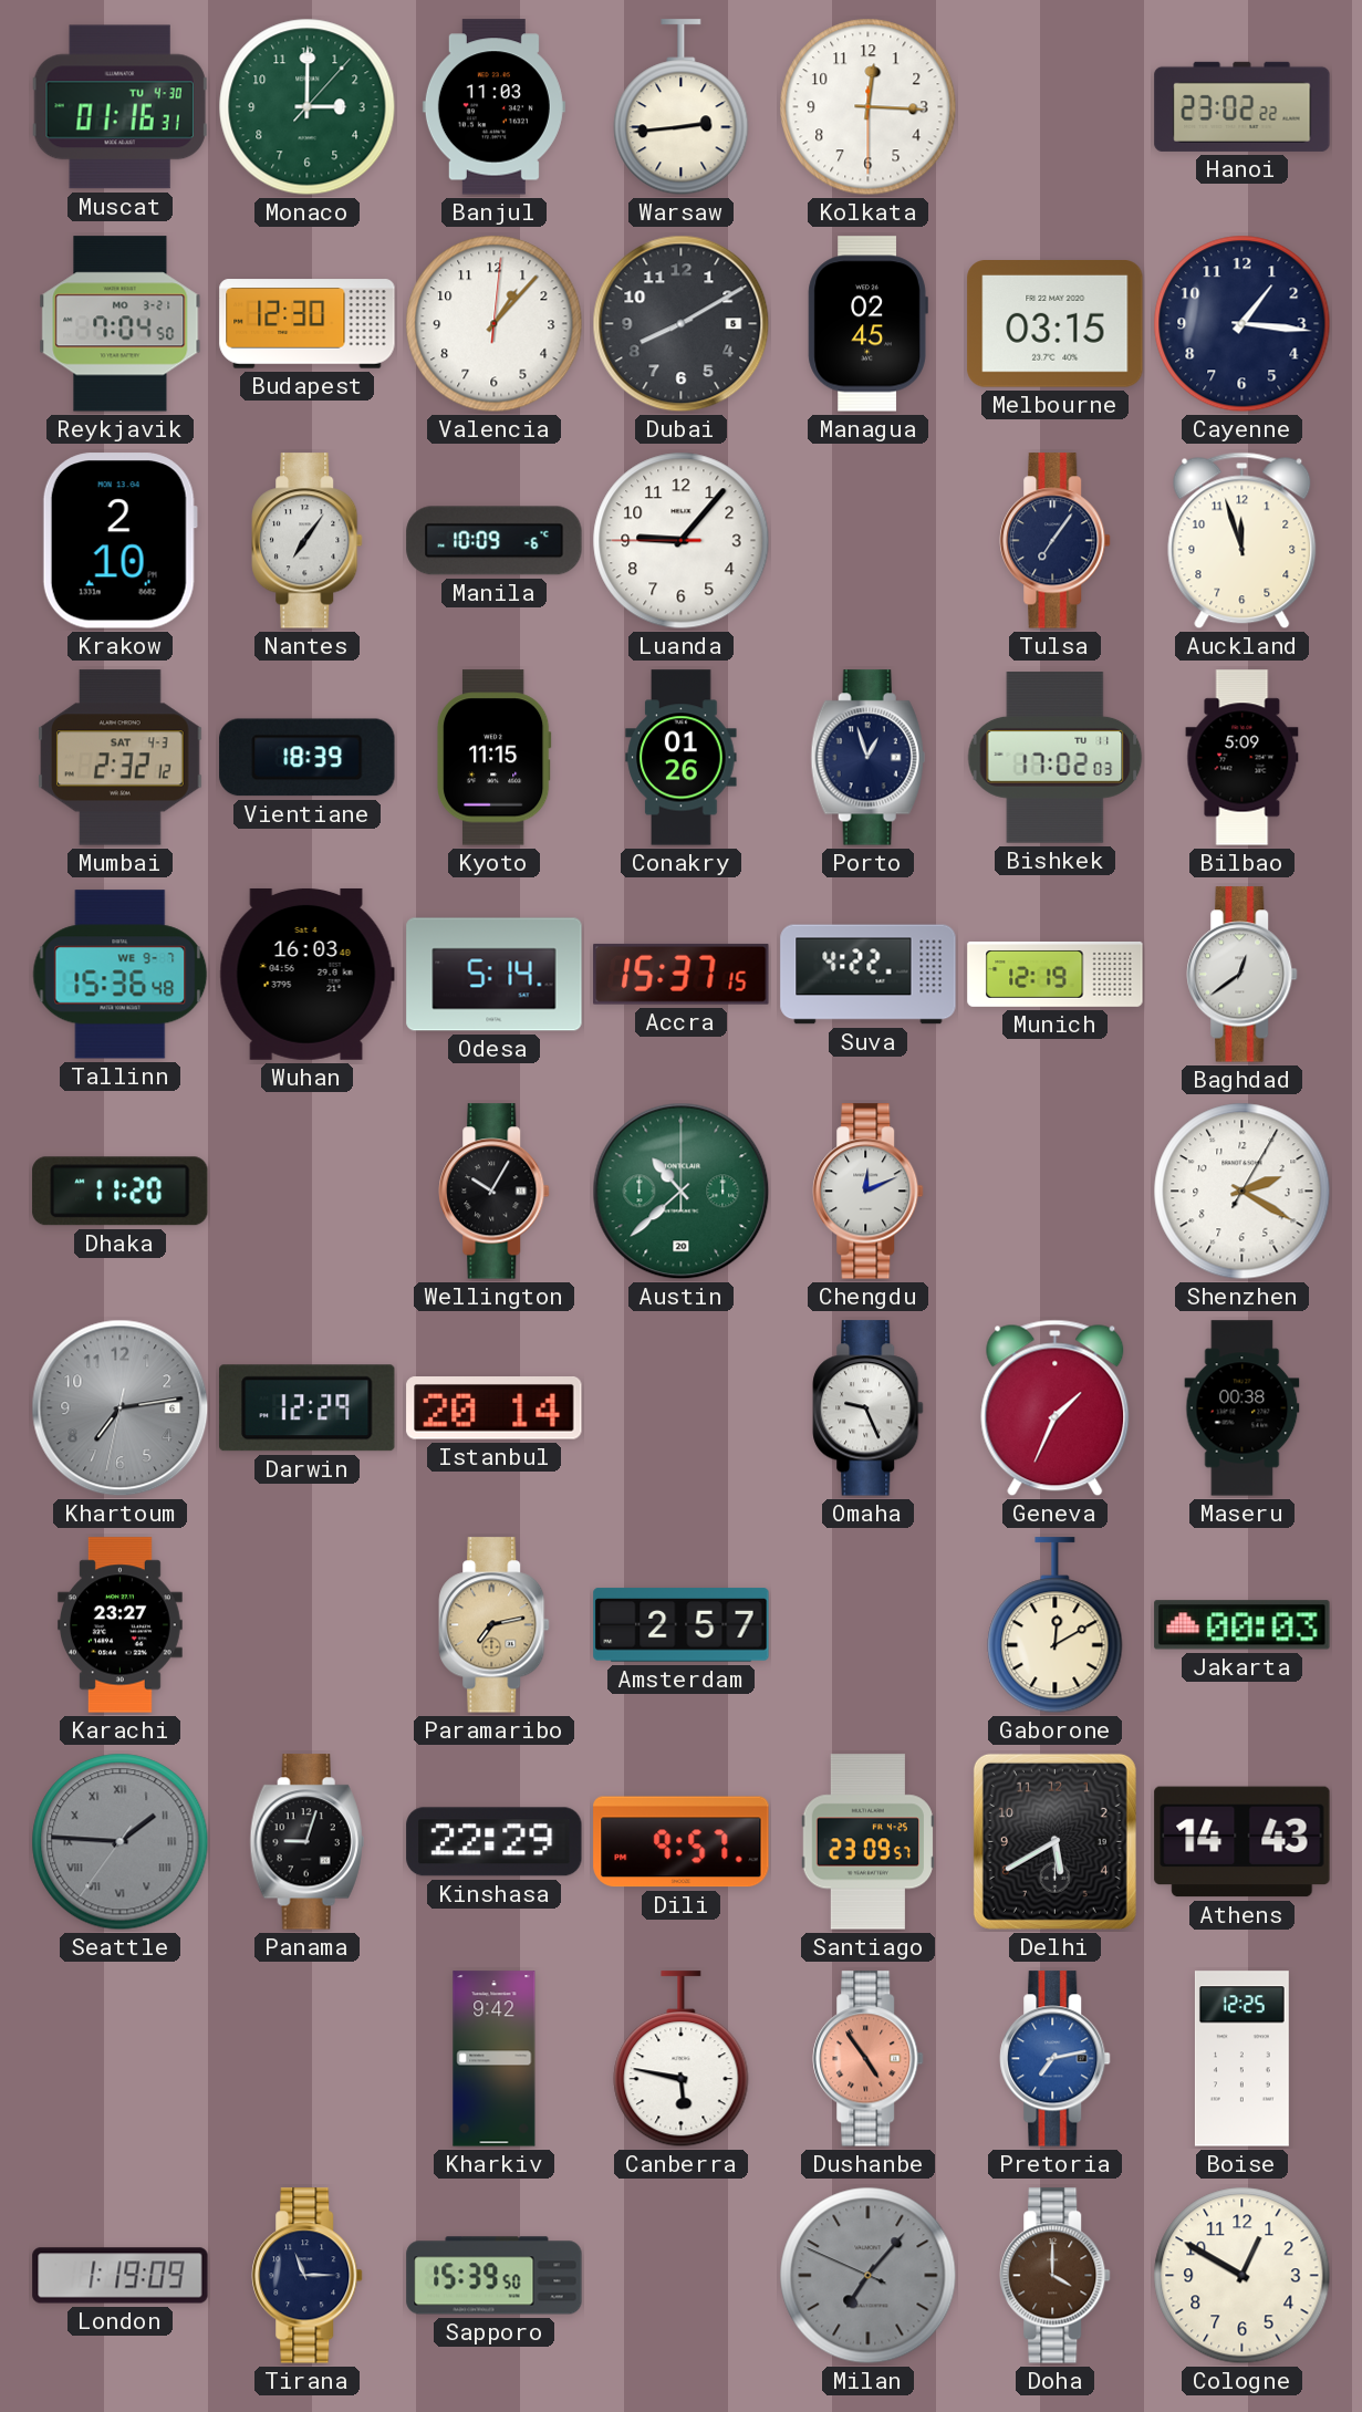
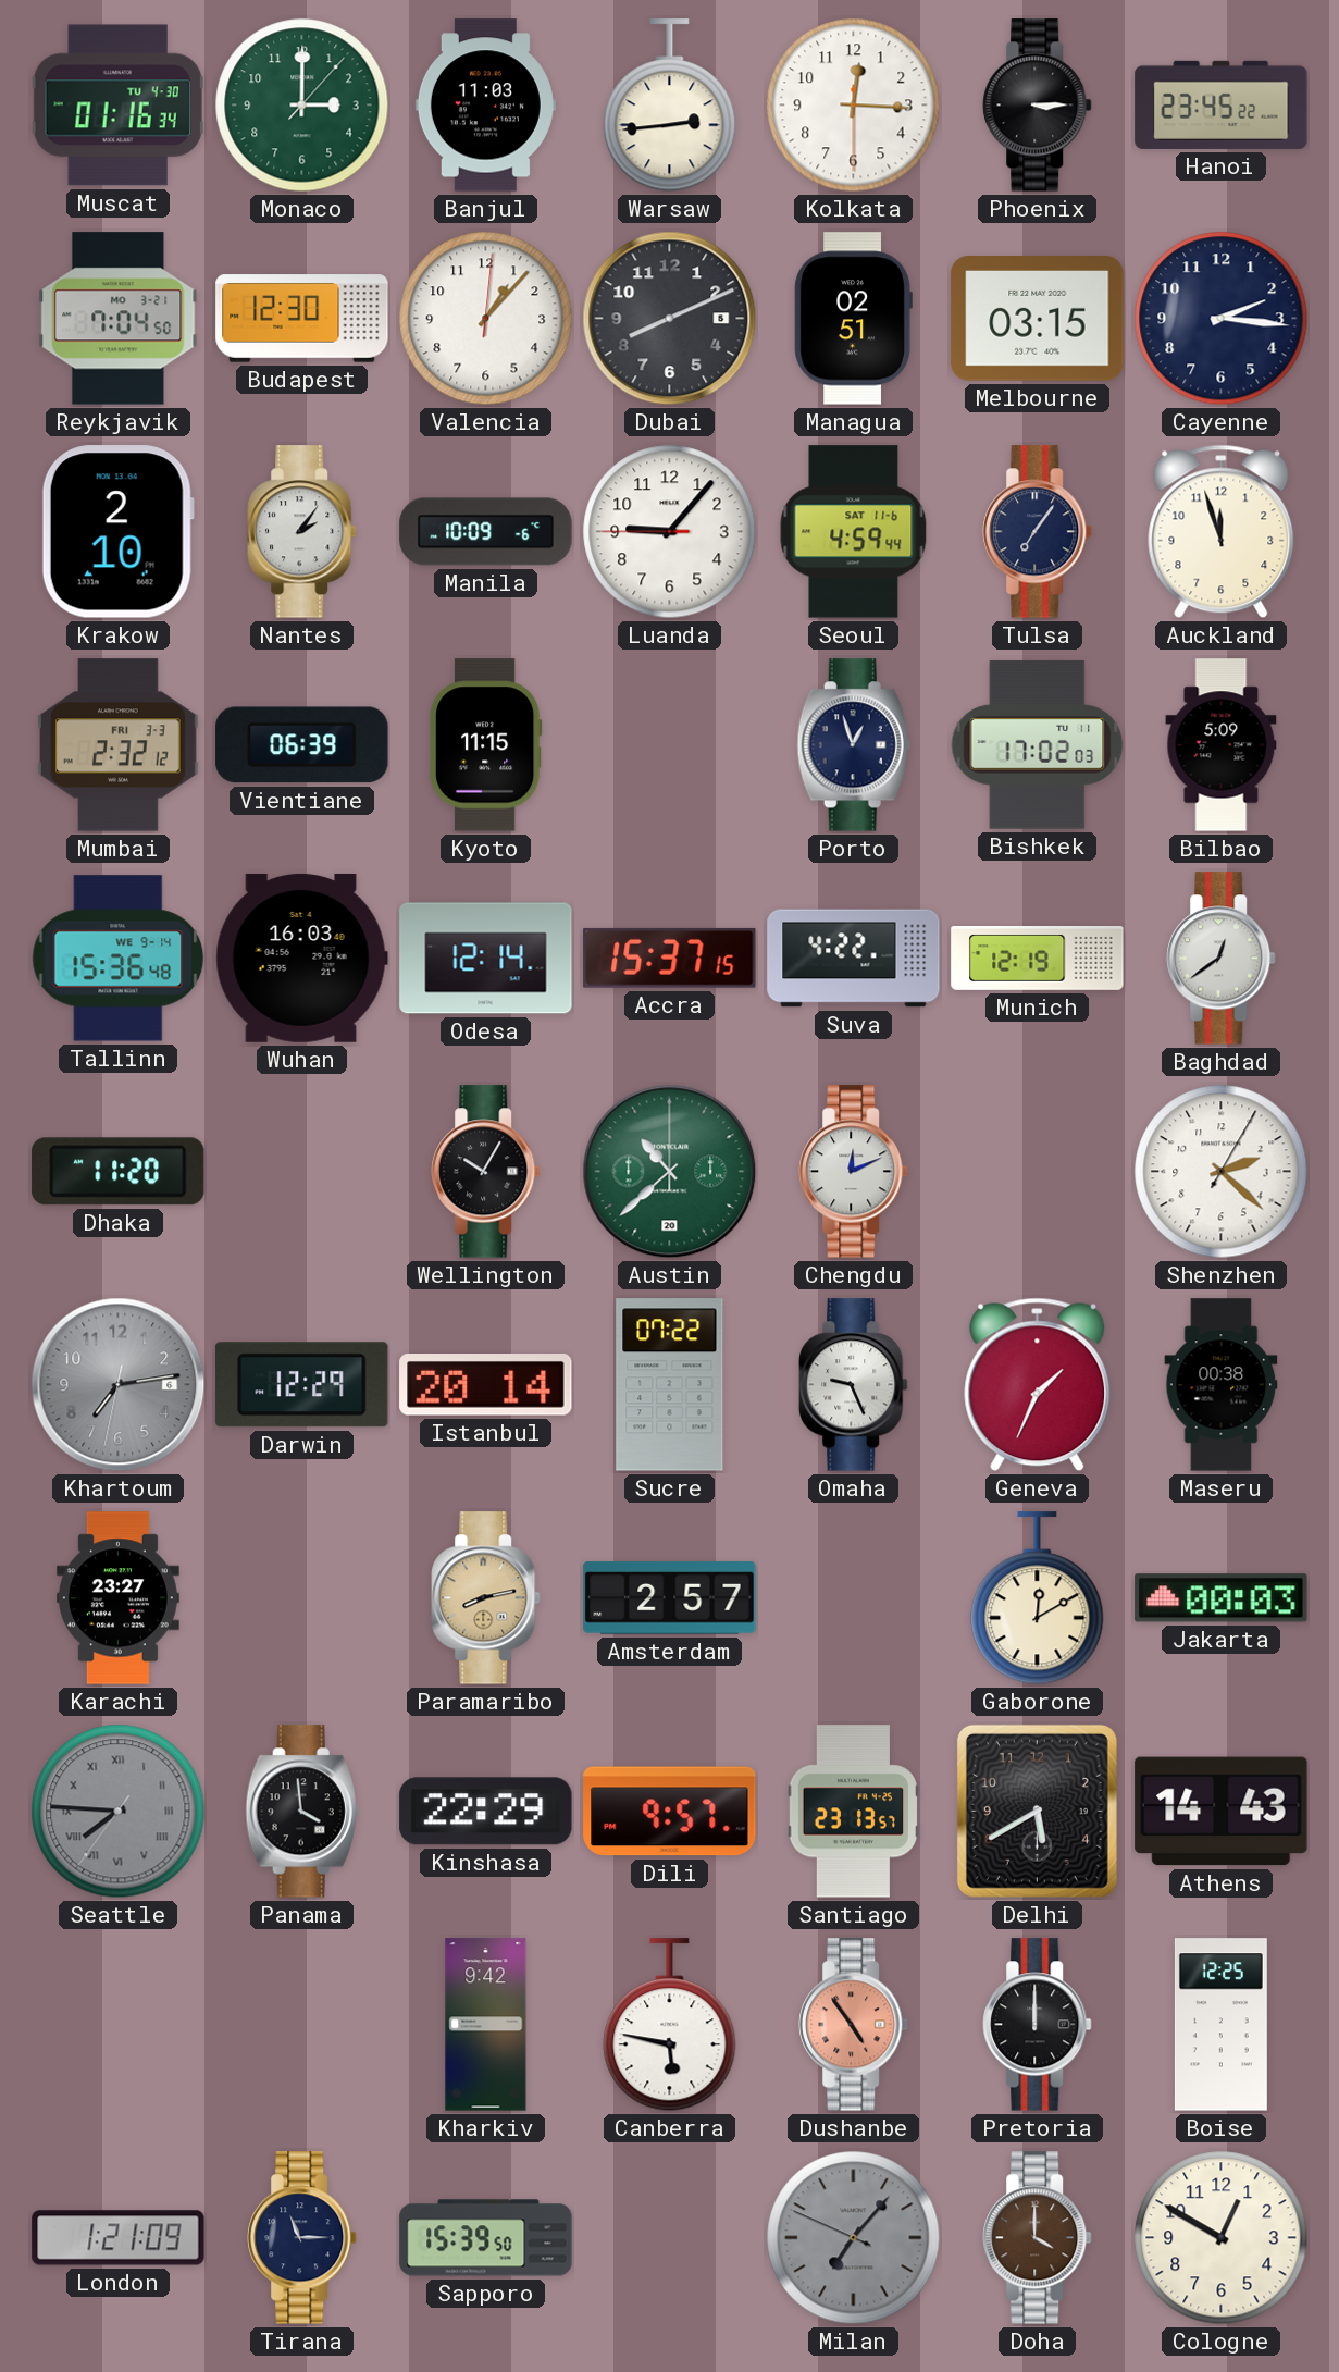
Muscat: 01:16:31 -> 01:16:34
Phoenix: none -> 3:15
Hanoi: 23:02 -> 23:45
Dubai: 8:10 -> 8:11
Managua: 02:45 -> 02:51
Cayenne: 1:16 -> 2:16
Nantes: 7:06 -> 2:06
Seoul: none -> 4:59
Mumbai date: SAT 4-3 -> FRI 3-3
Vientiane: 18:39 -> 06:39
Conakry: 01:26 -> none
Tallinn date: WE 9-7 -> WE 9-14
Odesa: 5:14 -> 12:14
Shenzhen: 2:20 -> 2:22
Sucre: none -> 07:22
Paramaribo: 7:13 -> 8:13
Seattle: 1:45 -> 7:45
Panama: 9:03 -> 3:59
Santiago: 23:09 -> 23:13
Pretoria: 7:13 -> 12:00
Pretoria dial: blue -> black
London: 1:19 -> 1:21
